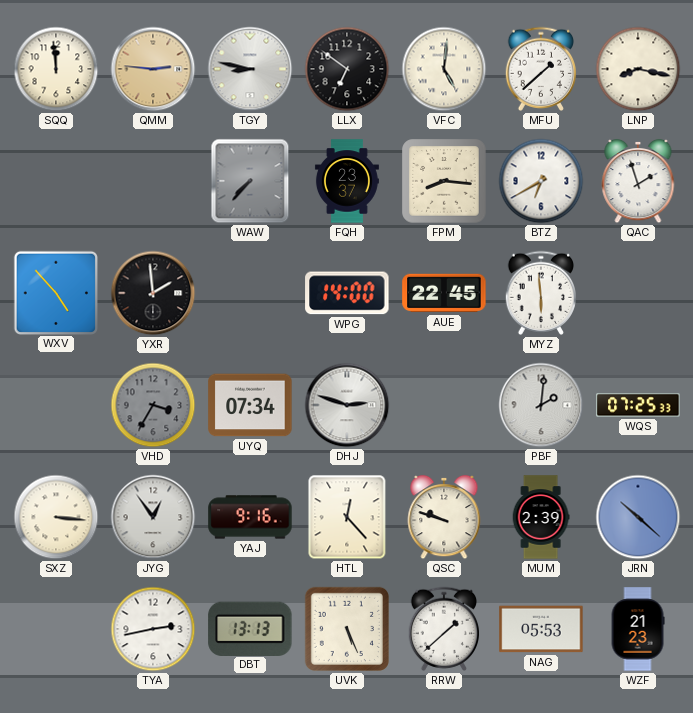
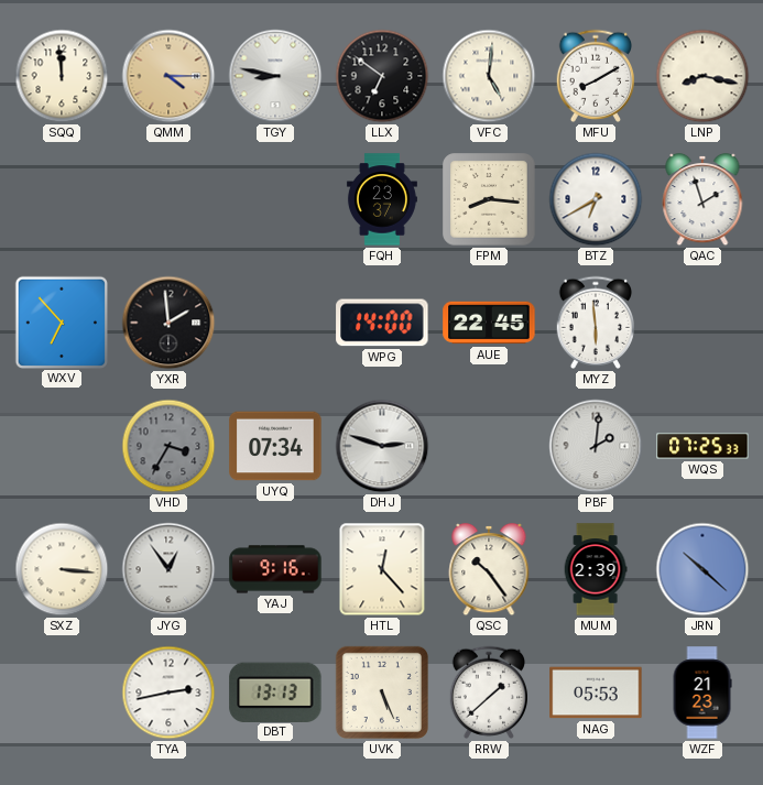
QMM: 2:46 -> 4:15
MFU: 1:38 -> 8:10
WAW: 7:37 -> none
WXV: 4:53 -> 6:53
QSC: 9:48 -> 10:24
